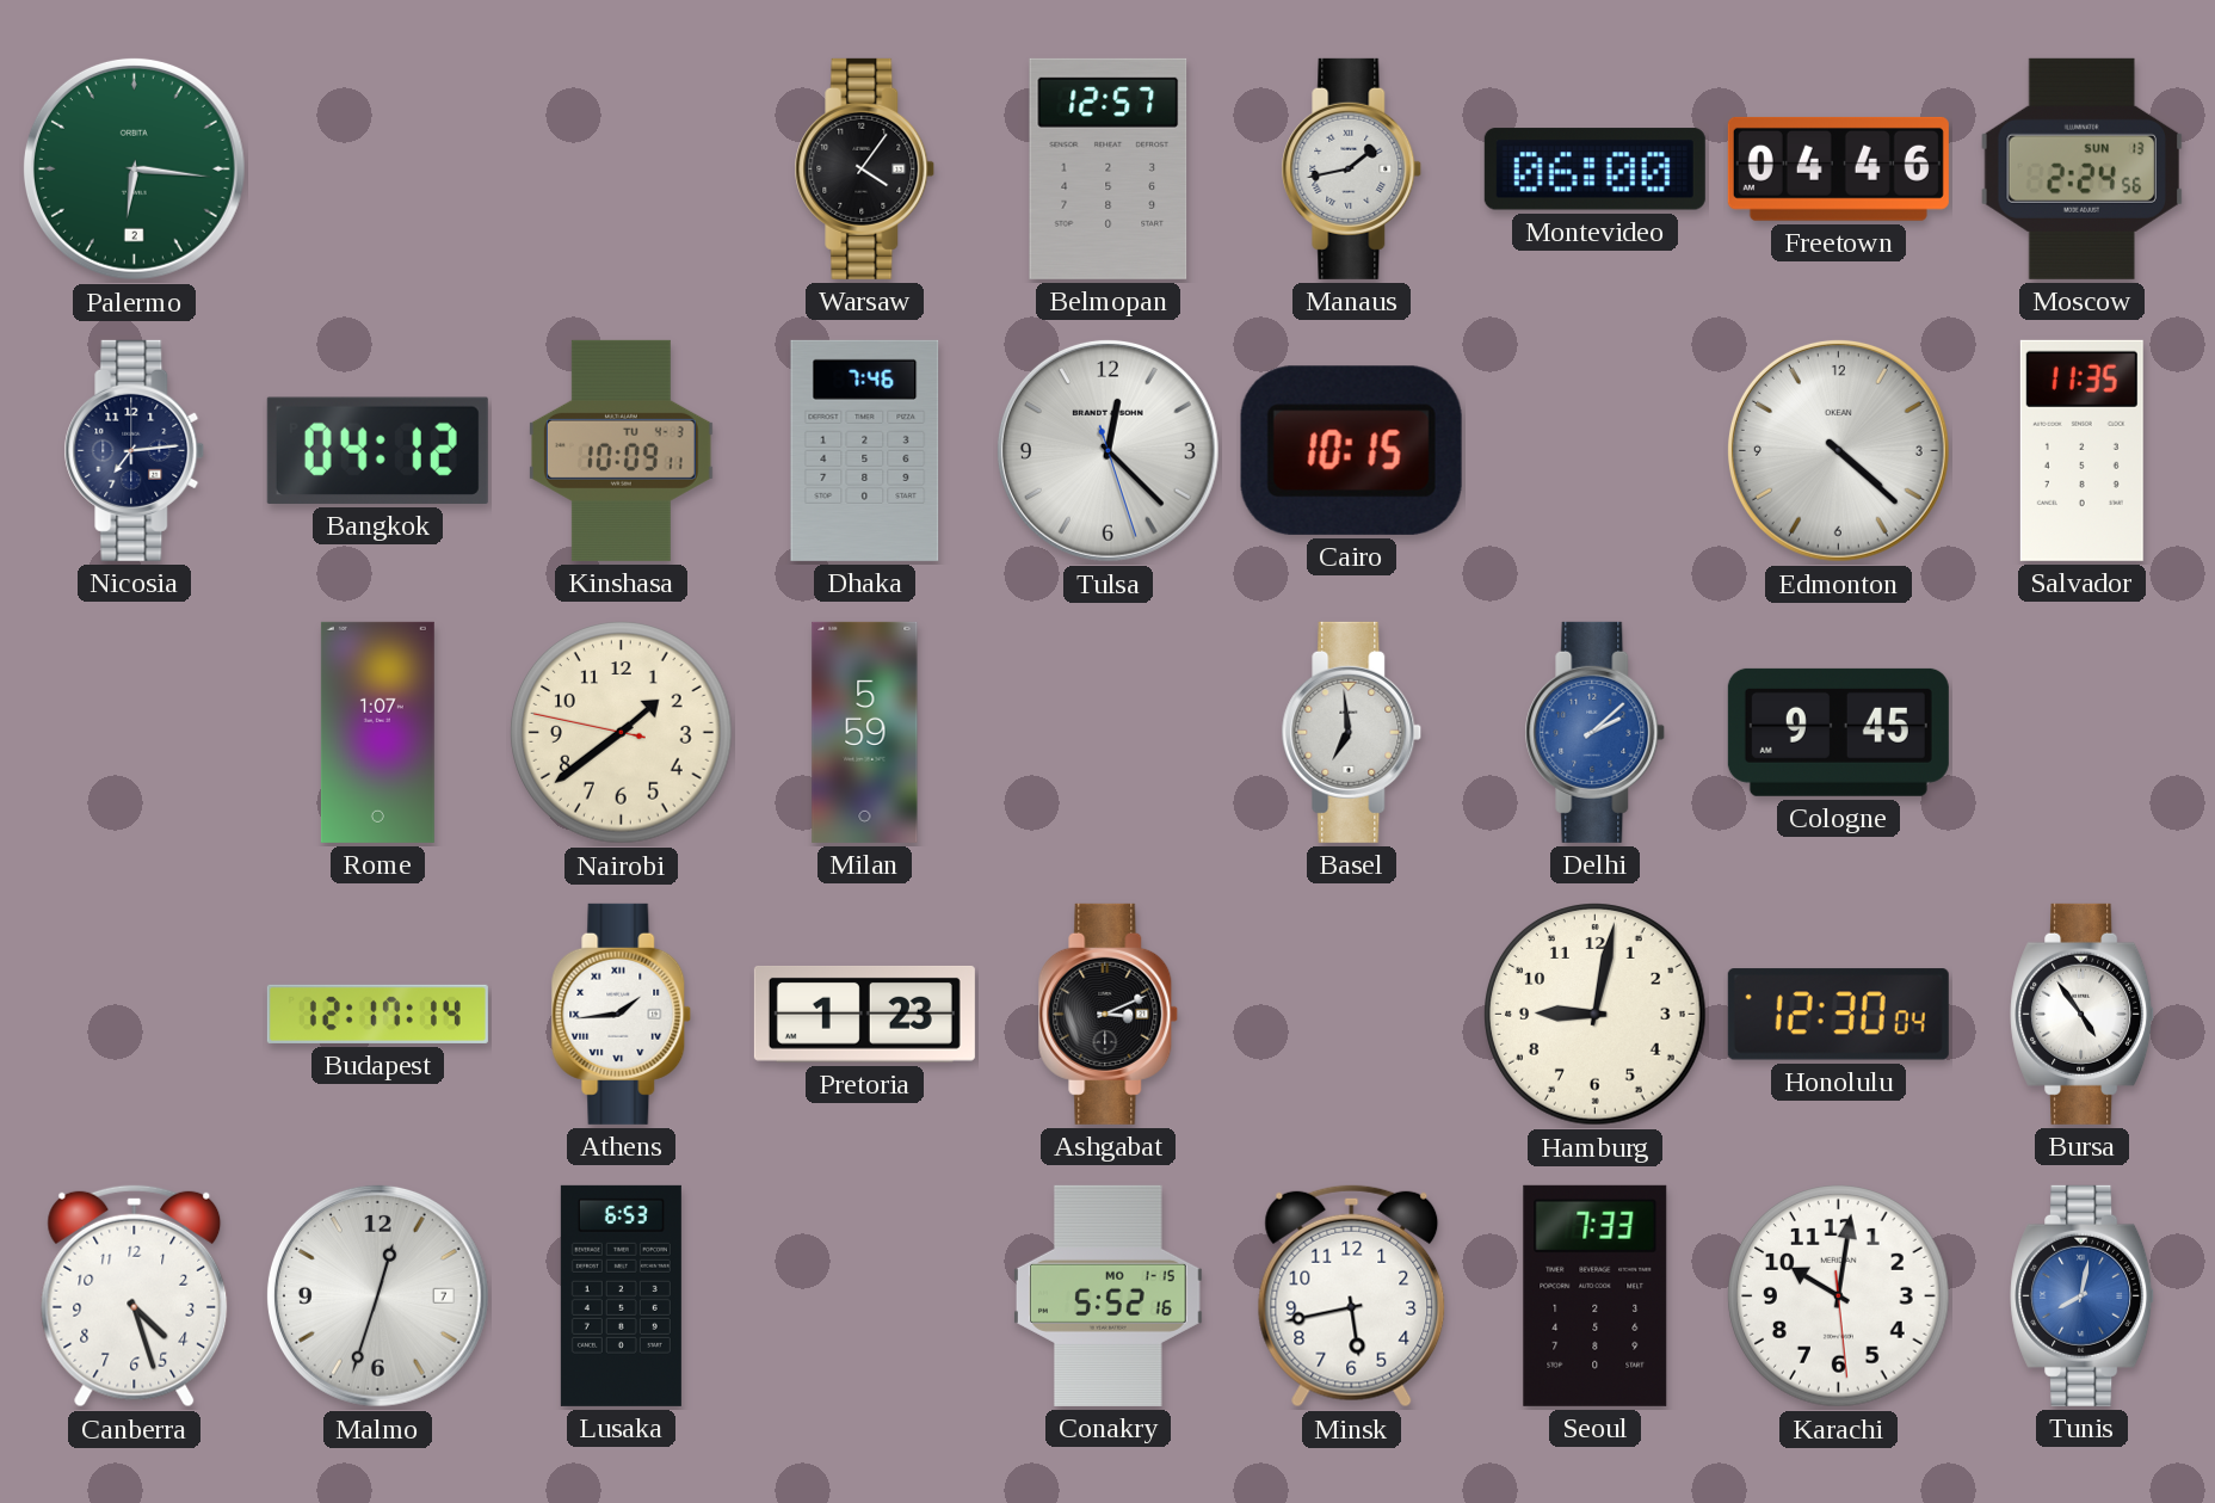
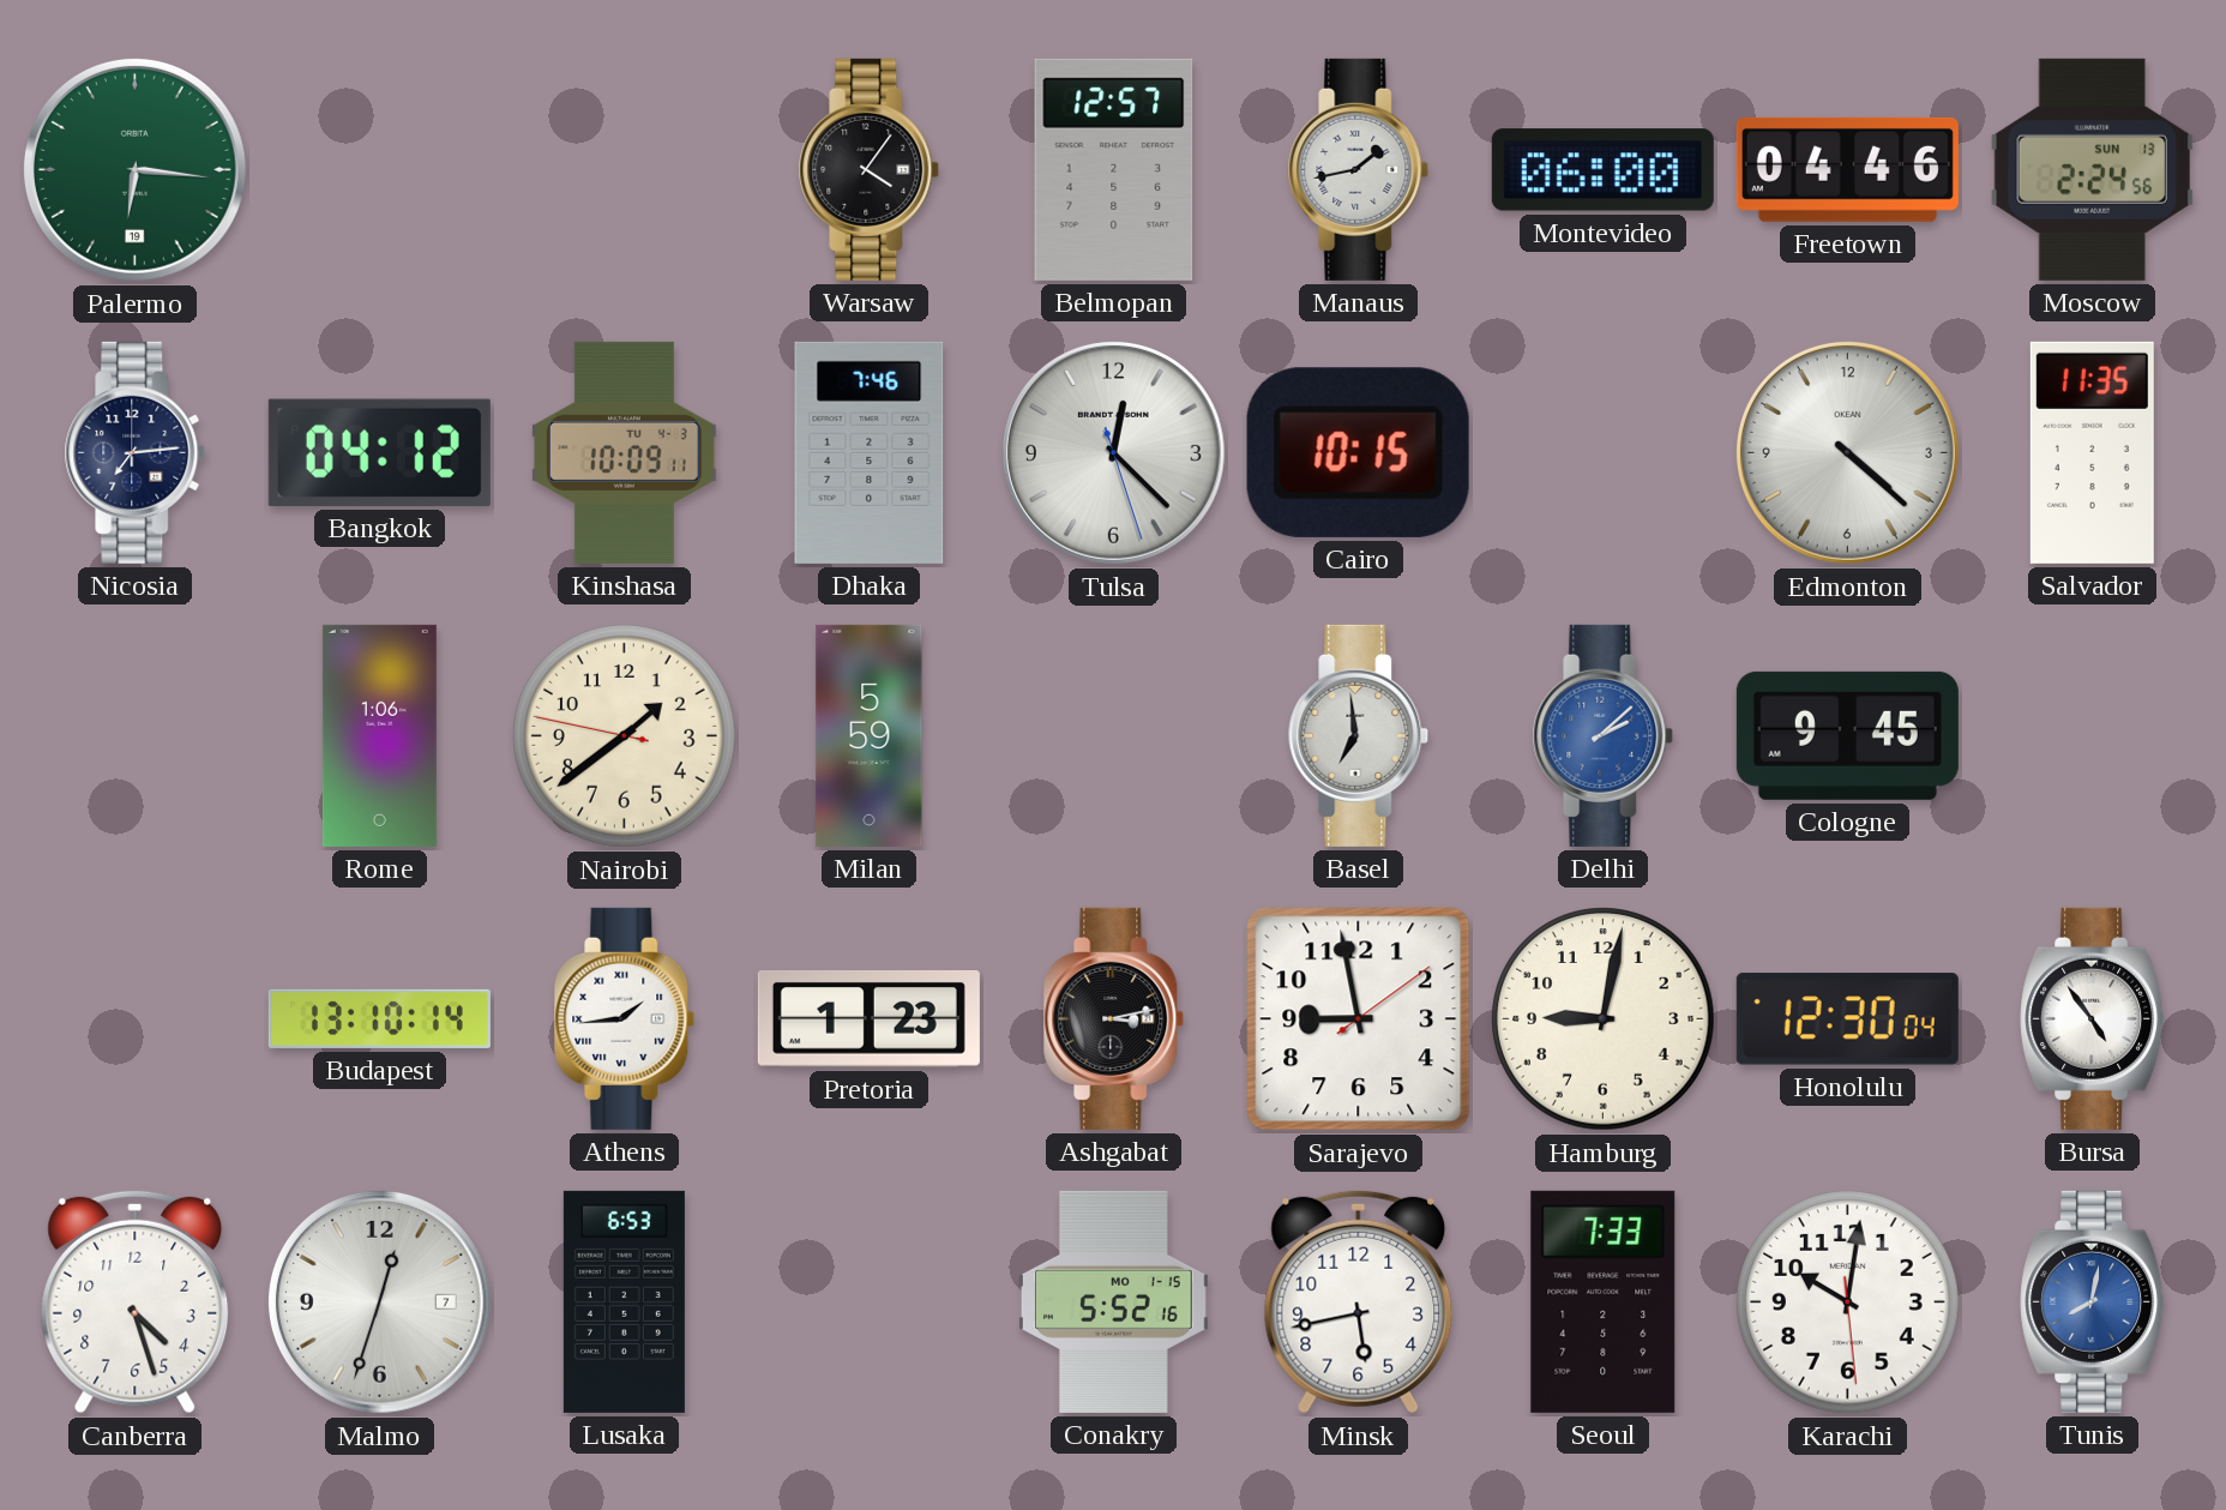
Palermo date: 2 -> 19
Rome: 1:07 -> 1:06
Budapest: 12:17 -> 13:10
Ashgabat: 3:11 -> 3:13
Sarajevo: none -> 8:58
